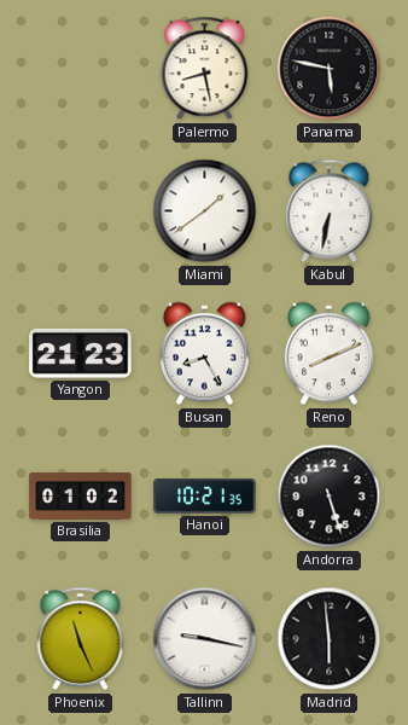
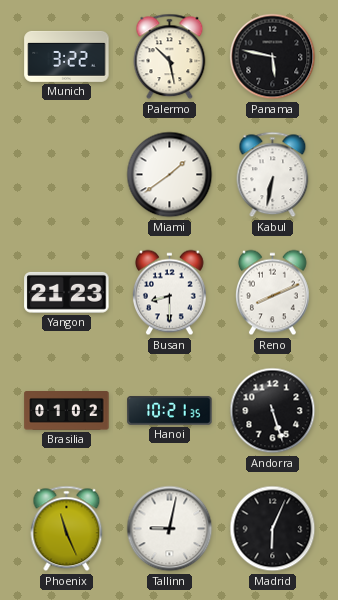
Munich: none -> 3:22
Palermo: 8:28 -> 10:28
Busan: 8:25 -> 8:30
Tallinn: 9:17 -> 9:02
Madrid: 5:59 -> 6:04
